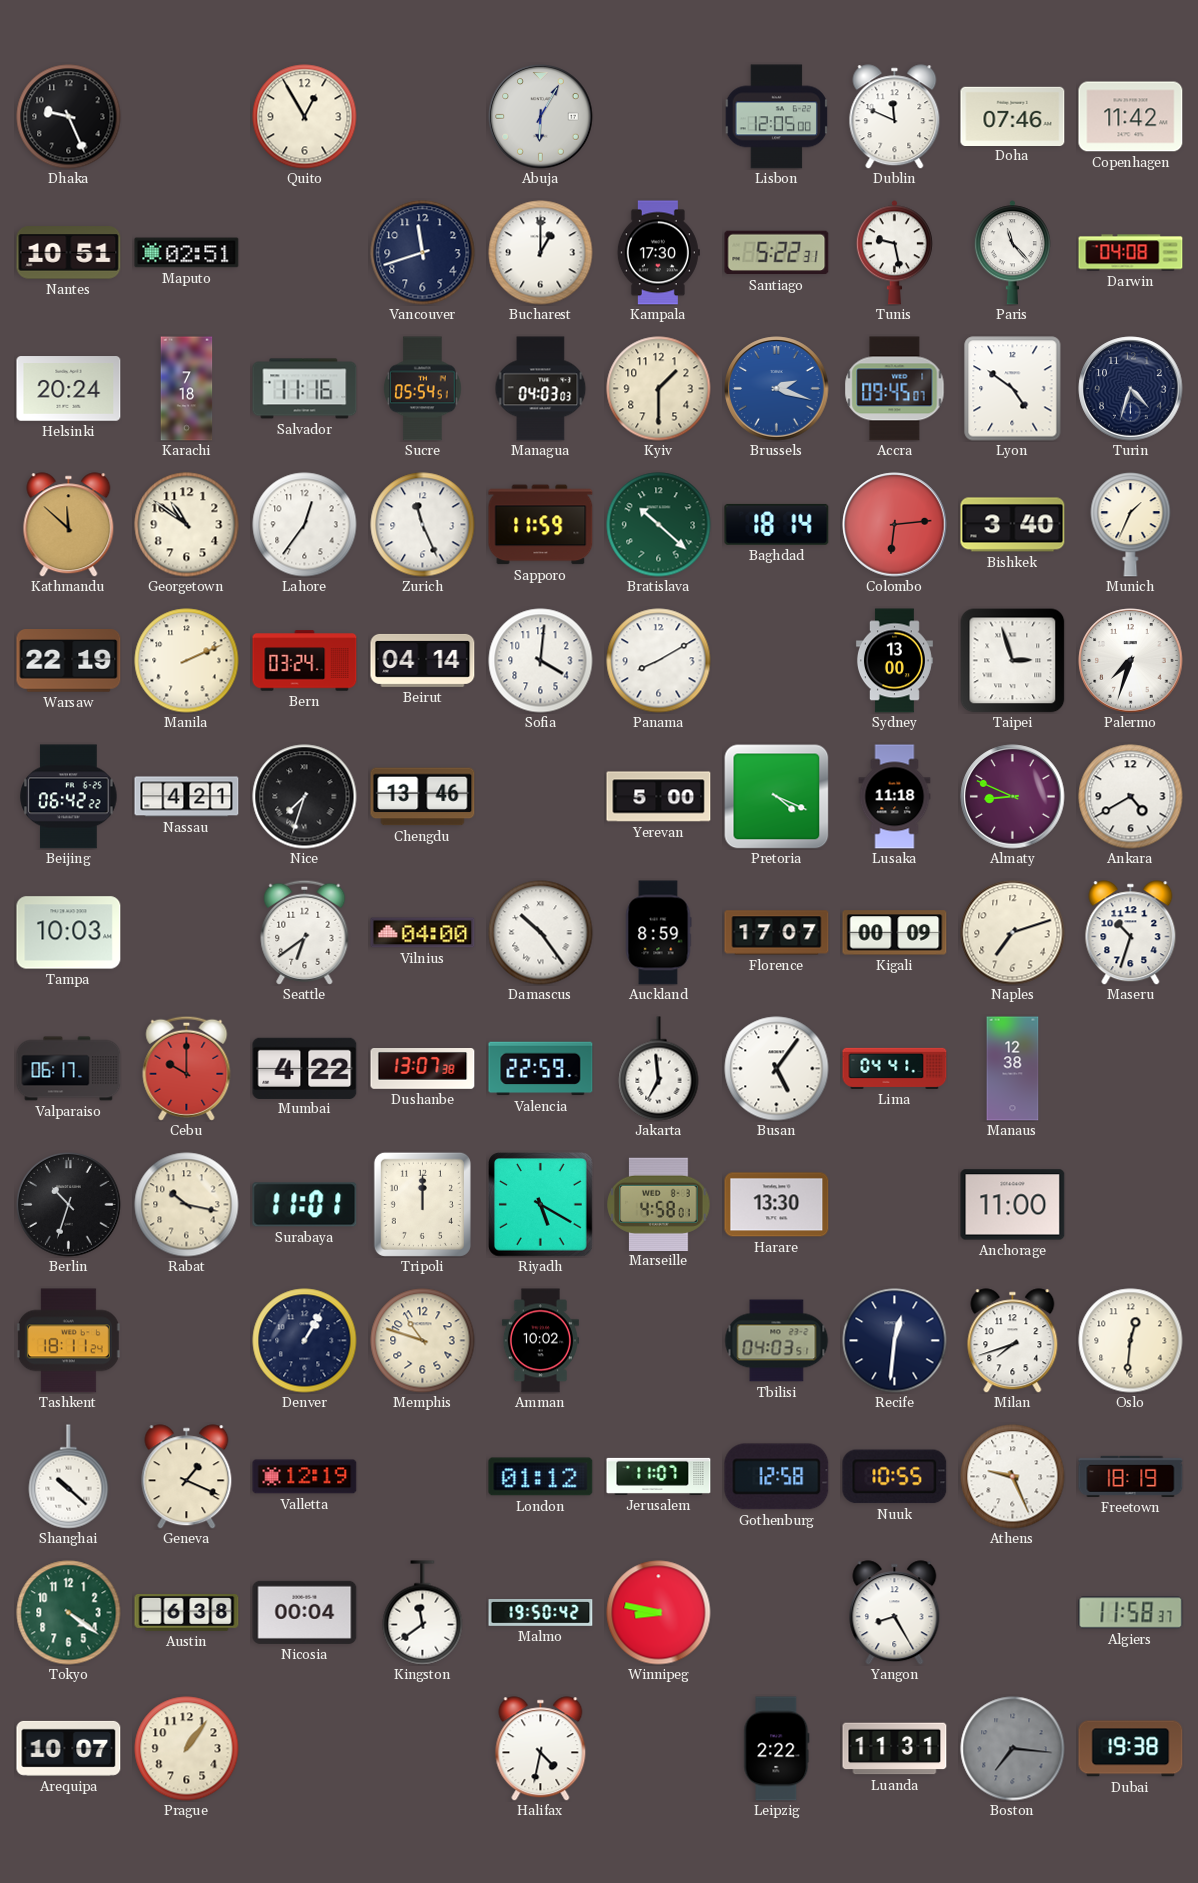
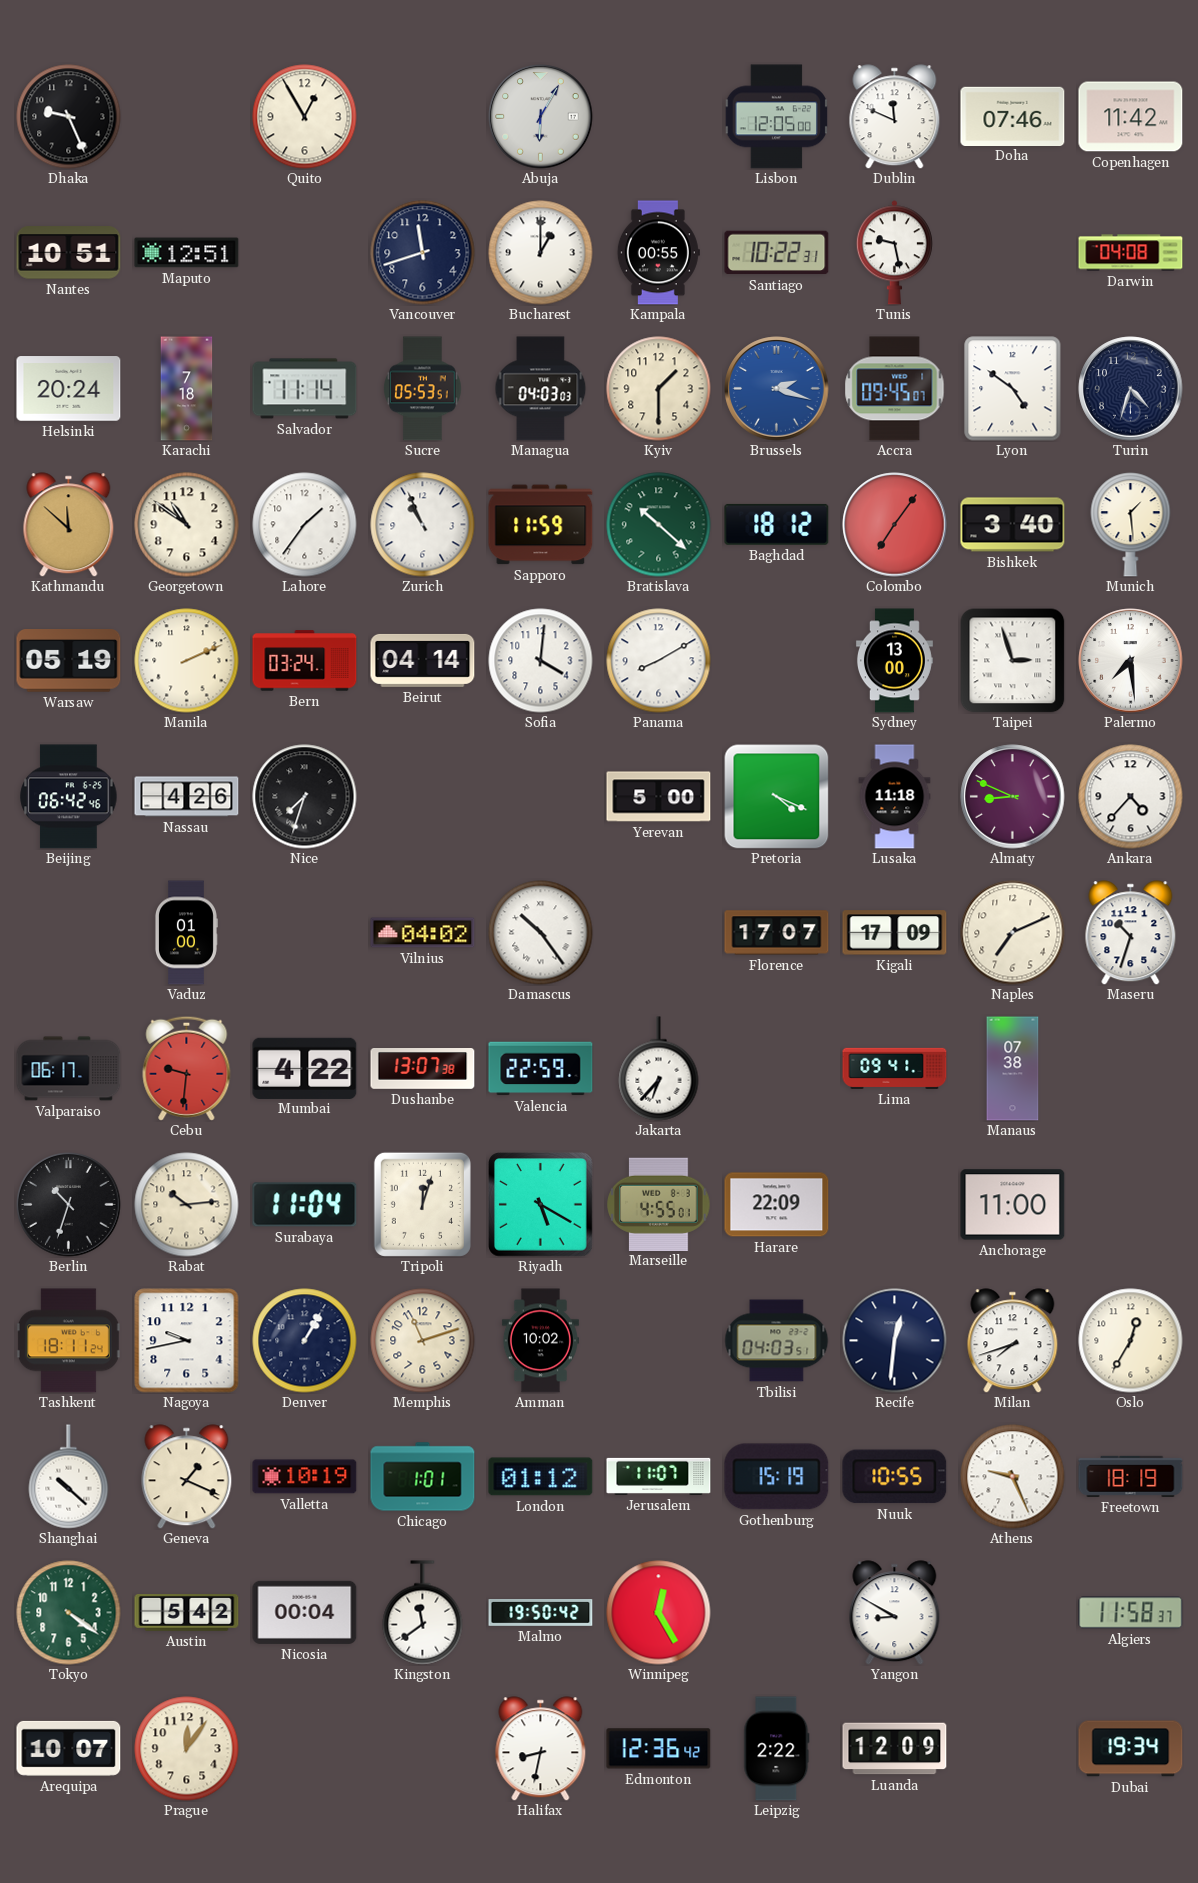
Maputo: 02:51 -> 12:51
Kampala: 17:30 -> 00:55
Santiago: 5:22 -> 10:22
Paris: 11:23 -> none
Salvador: 11:16 -> 11:14
Sucre: 05:54 -> 05:53
Lahore: 12:36 -> 1:36
Zurich: 11:26 -> 10:56
Baghdad: 18:14 -> 18:12
Colombo: 6:14 -> 7:06
Munich: 1:34 -> 1:29
Warsaw: 22:19 -> 05:19
Palermo: 7:33 -> 7:29
Beijing: 06:42:22 -> 06:42:46
Nassau: 4:21 -> 4:26
Chengdu: 13:46 -> none
Ankara: 4:40 -> 4:37
Tampa: 10:03 -> none
Vaduz: none -> 01:00
Seattle: 6:39 -> none
Vilnius: 04:00 -> 04:02
Auckland: 8:59 -> none
Kigali: 00:09 -> 17:09
Naples: 7:12 -> 7:11
Cebu: 10:00 -> 9:31
Jakarta: 6:59 -> 6:37
Busan: 5:06 -> none
Lima: 04:41 -> 09:41
Manaus: 12:38 -> 07:38
Rabat: 10:17 -> 10:14
Surabaya: 11:01 -> 11:04
Tripoli: 12:00 -> 12:03
Marseille: 4:58 -> 4:55
Harare: 13:30 -> 22:09
Nagoya: none -> 9:43
Memphis: 10:48 -> 11:12
Oslo: 12:31 -> 12:35
Valletta: 12:19 -> 10:19
Chicago: none -> 1:01
Gothenburg: 12:58 -> 15:19
Austin: 6:38 -> 5:42
Winnipeg: 8:47 -> 12:25
Yangon: 8:25 -> 8:50
Prague: 1:06 -> 12:06
Halifax: 4:32 -> 8:32
Edmonton: none -> 12:36
Luanda: 11:31 -> 12:09
Boston: 7:16 -> none
Dubai: 19:38 -> 19:34
